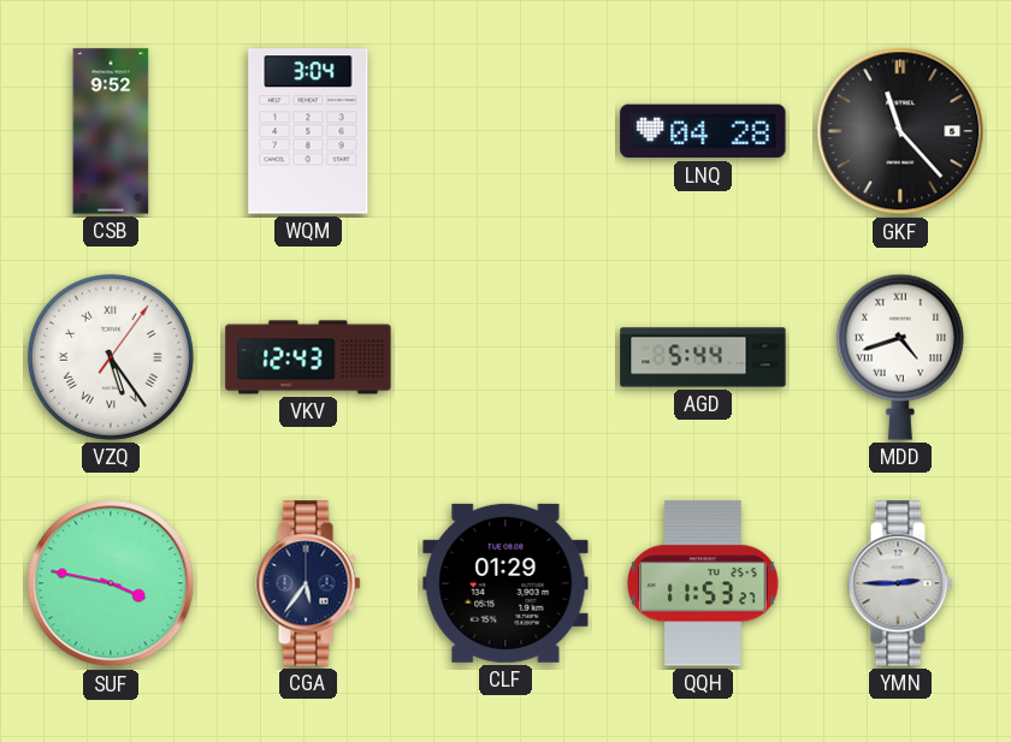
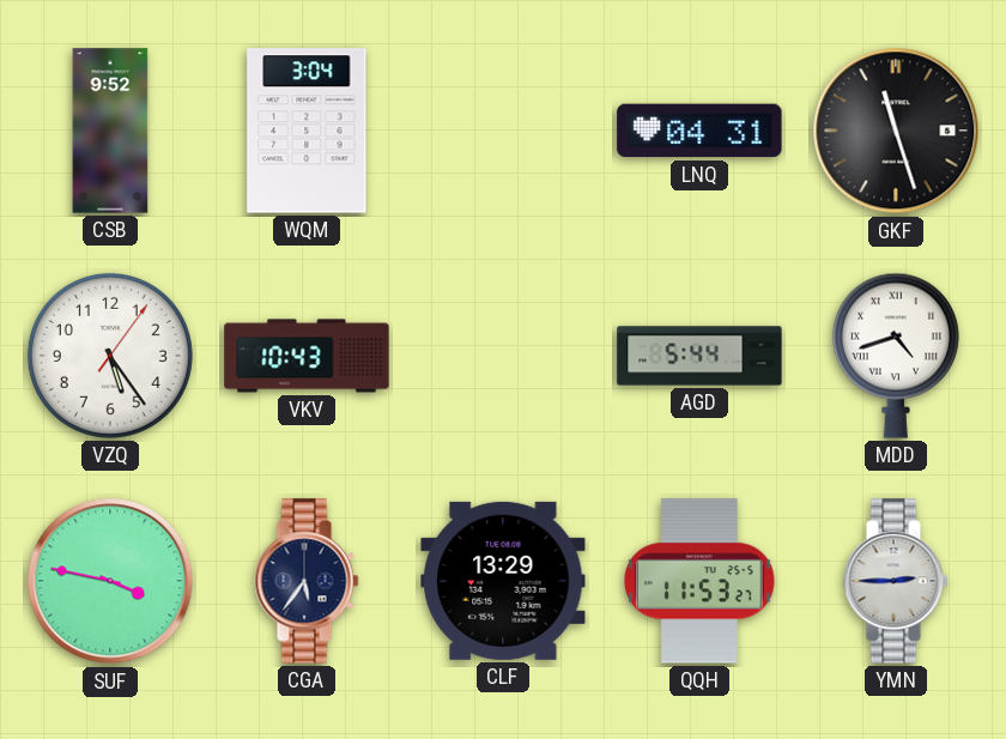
LNQ: 04:28 -> 04:31
GKF: 11:23 -> 11:27
VZQ numerals: Roman -> Arabic
VKV: 12:43 -> 10:43
CLF: 01:29 -> 13:29
